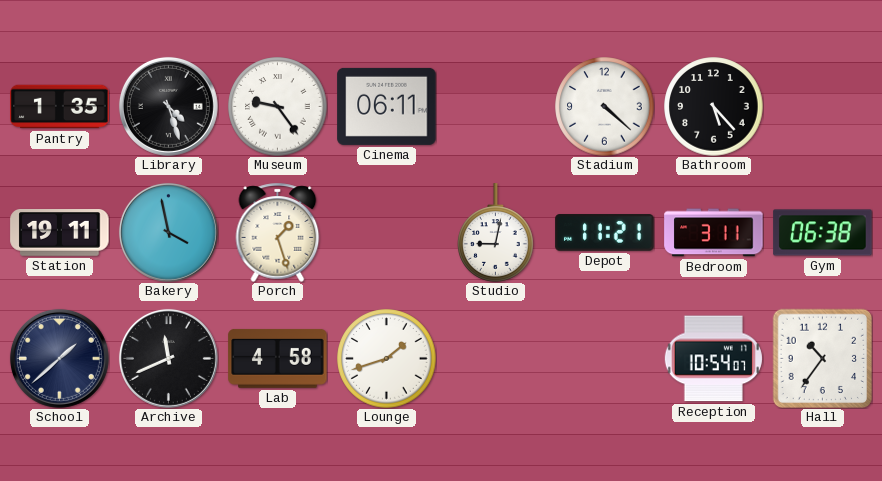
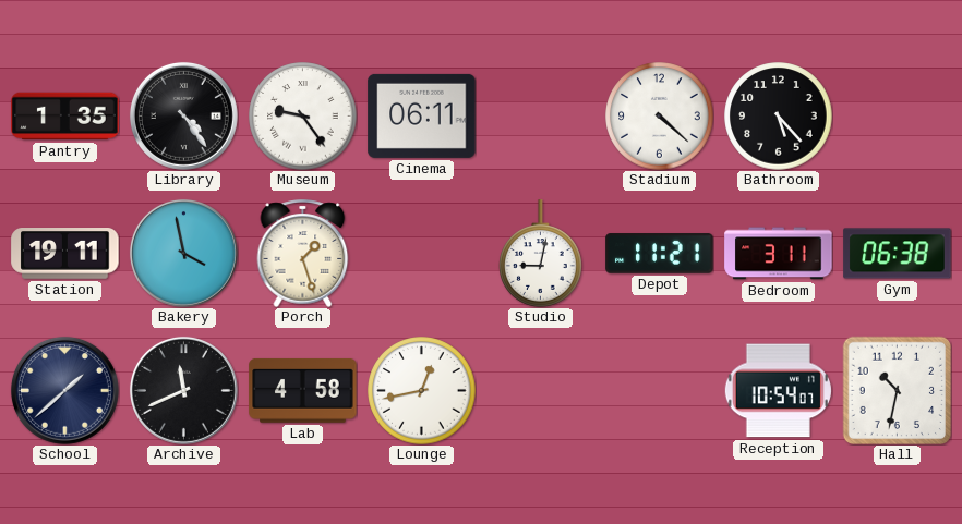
Library: 4:27 -> 4:24
Lounge: 1:42 -> 12:43
Hall: 10:36 -> 10:32
